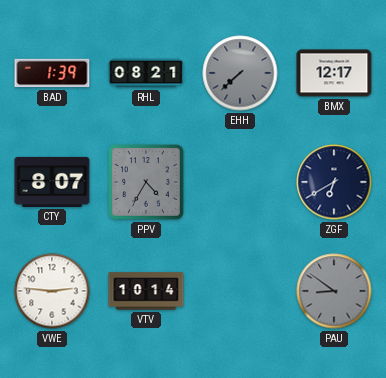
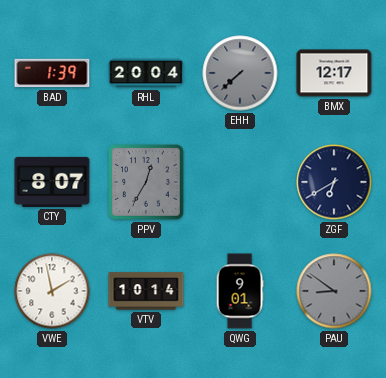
RHL: 08:21 -> 20:04
PPV: 4:35 -> 12:35
VWE: 2:46 -> 1:58
QWG: none -> 9:01
